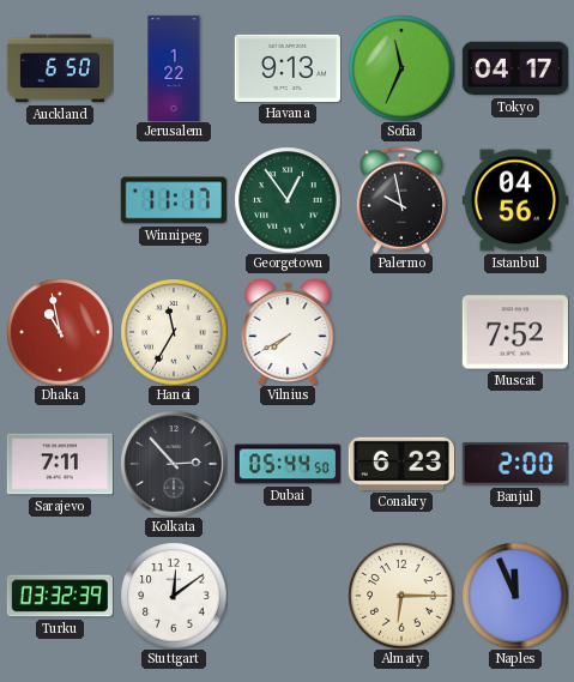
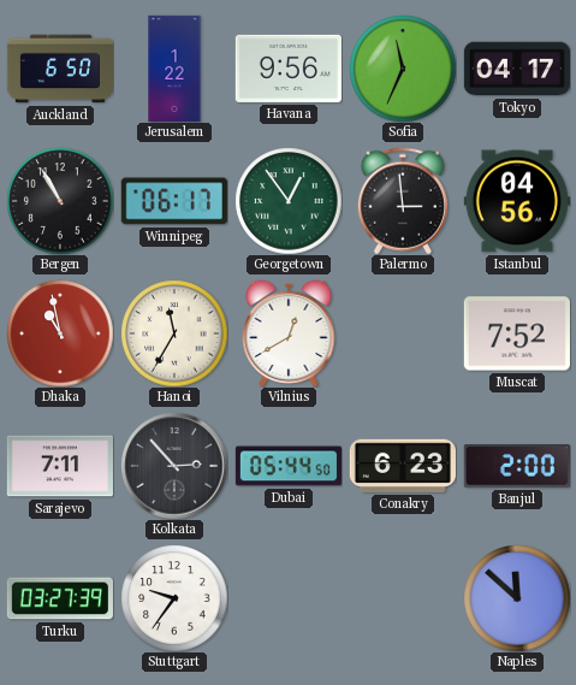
Havana: 9:13 -> 9:56
Bergen: none -> 10:55
Winnipeg: 11:17 -> 06:17
Palermo: 9:58 -> 2:59
Vilnius: 7:40 -> 12:40
Turku: 03:32 -> 03:27
Stuttgart: 12:09 -> 9:36
Almaty: 6:15 -> none
Naples: 11:56 -> 11:52
